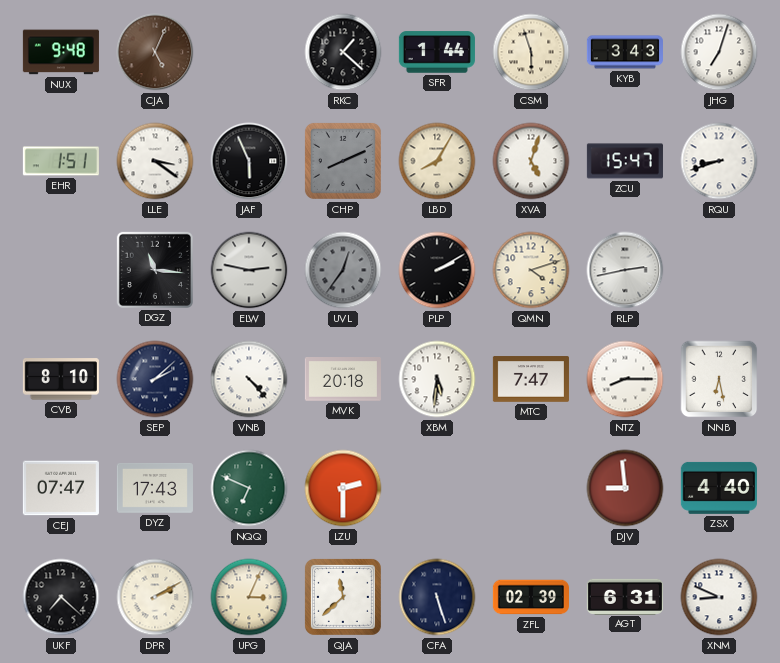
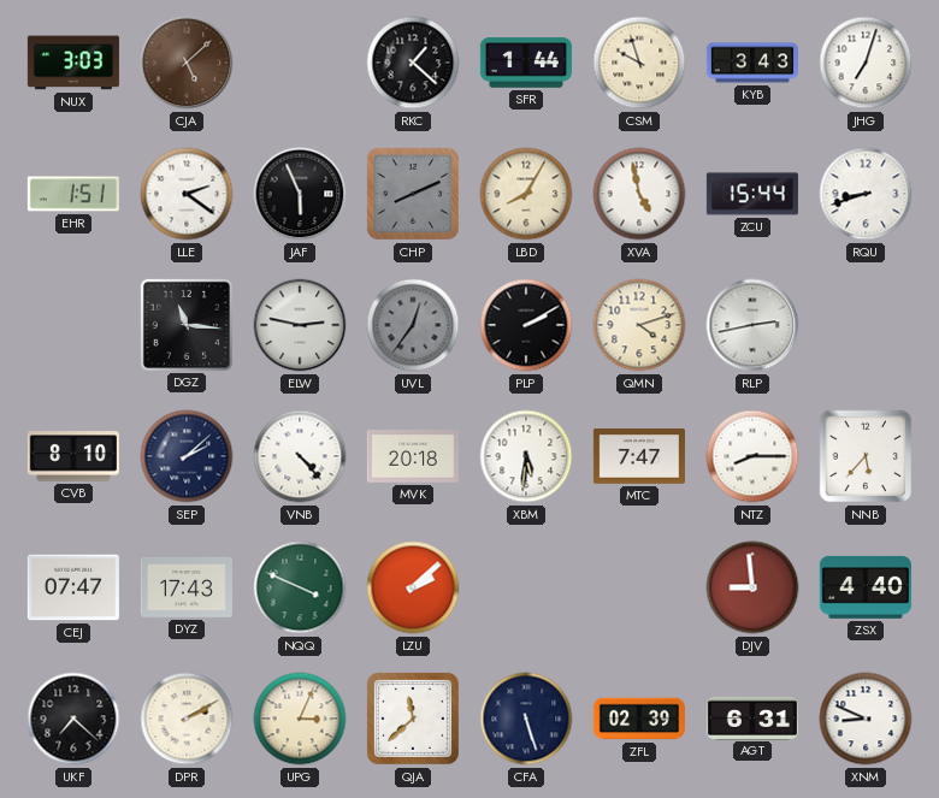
NUX: 9:48 -> 3:03
CJA: 5:04 -> 5:08
CSM: 5:57 -> 9:57
LLE: 3:21 -> 2:21
XVA: 5:03 -> 4:58
ZCU: 15:47 -> 15:44
NNB: 6:28 -> 5:37
NQQ: 6:49 -> 3:49
LZU: 2:30 -> 2:08
